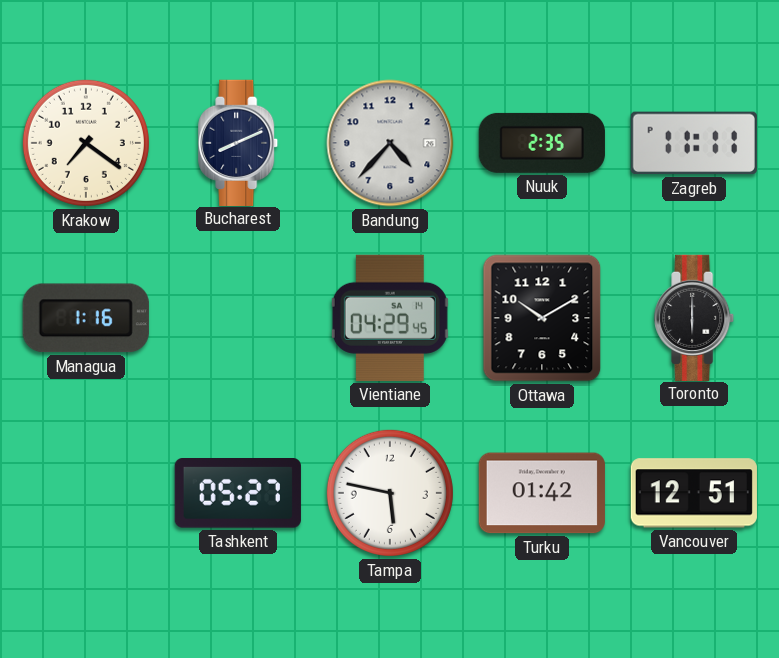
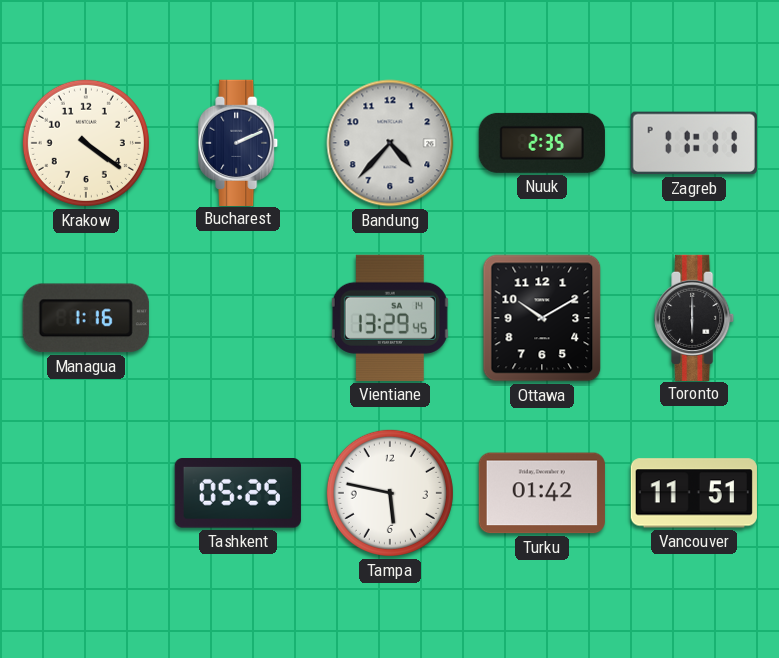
Krakow: 7:21 -> 4:21
Bucharest: 8:11 -> 2:11
Vientiane: 04:29 -> 13:29
Tashkent: 05:27 -> 05:25
Vancouver: 12:51 -> 11:51
